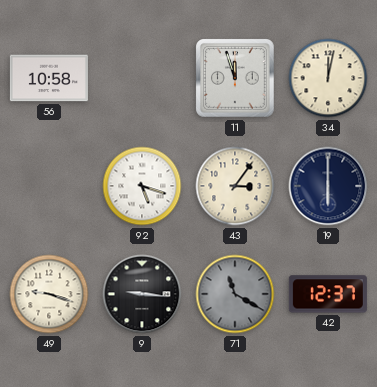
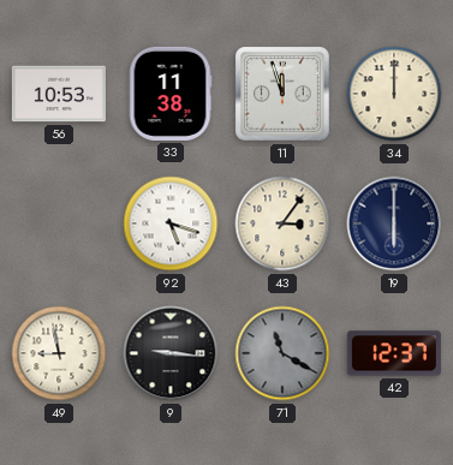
56: 10:58 -> 10:53
33: none -> 11:38
34: 12:02 -> 12:00
49: 9:18 -> 8:58
